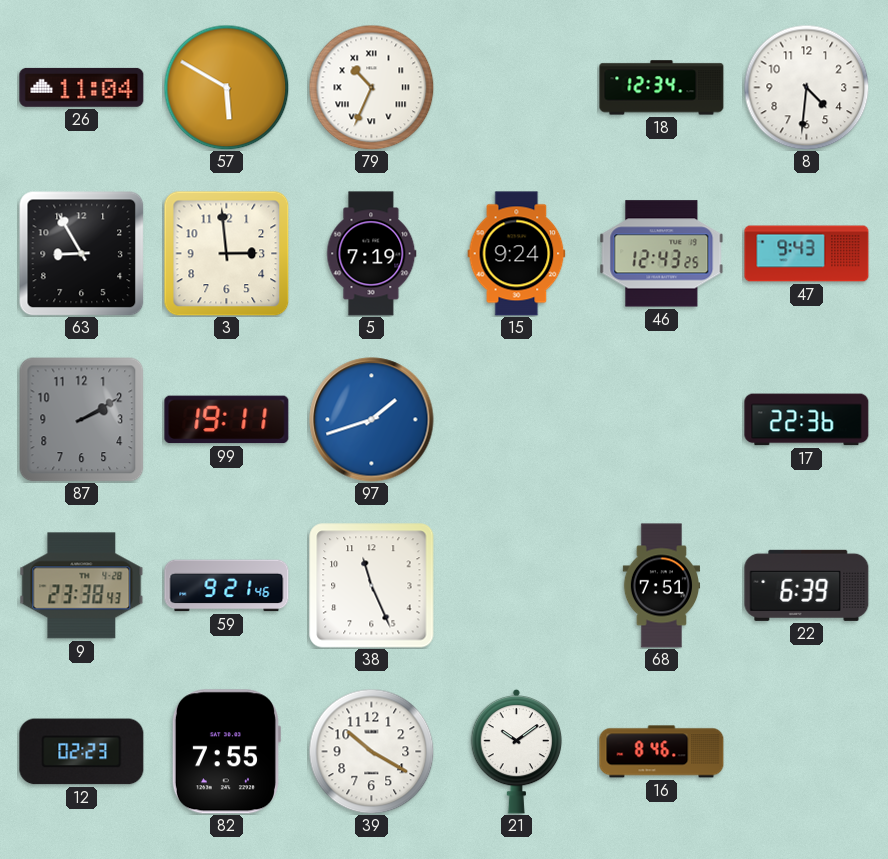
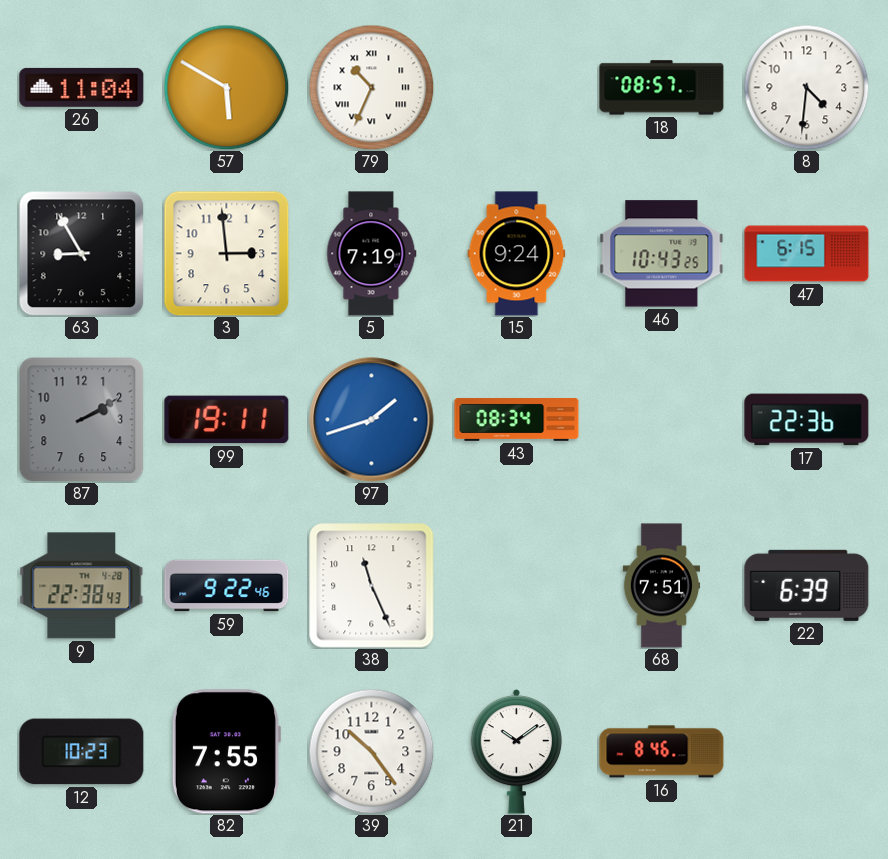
18: 12:34 -> 08:57
46: 12:43 -> 10:43
47: 9:43 -> 6:15
43: none -> 08:34
9: 23:38 -> 22:38
59: 9:21 -> 9:22
12: 02:23 -> 10:23
39: 10:20 -> 10:24
